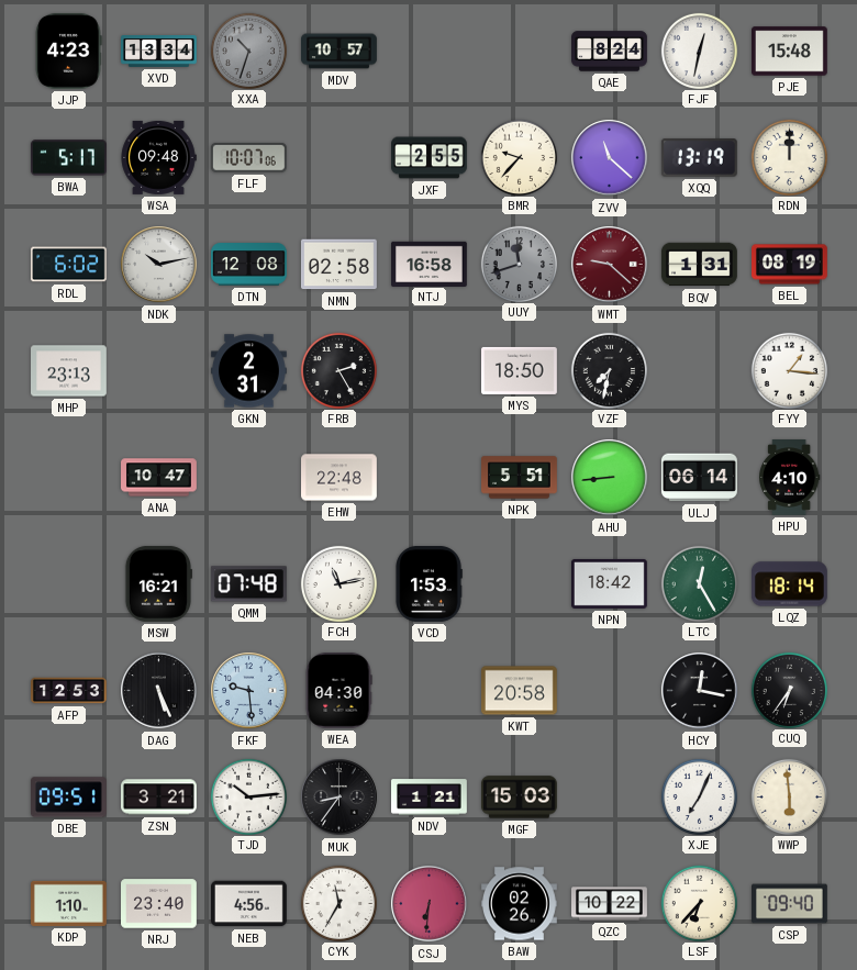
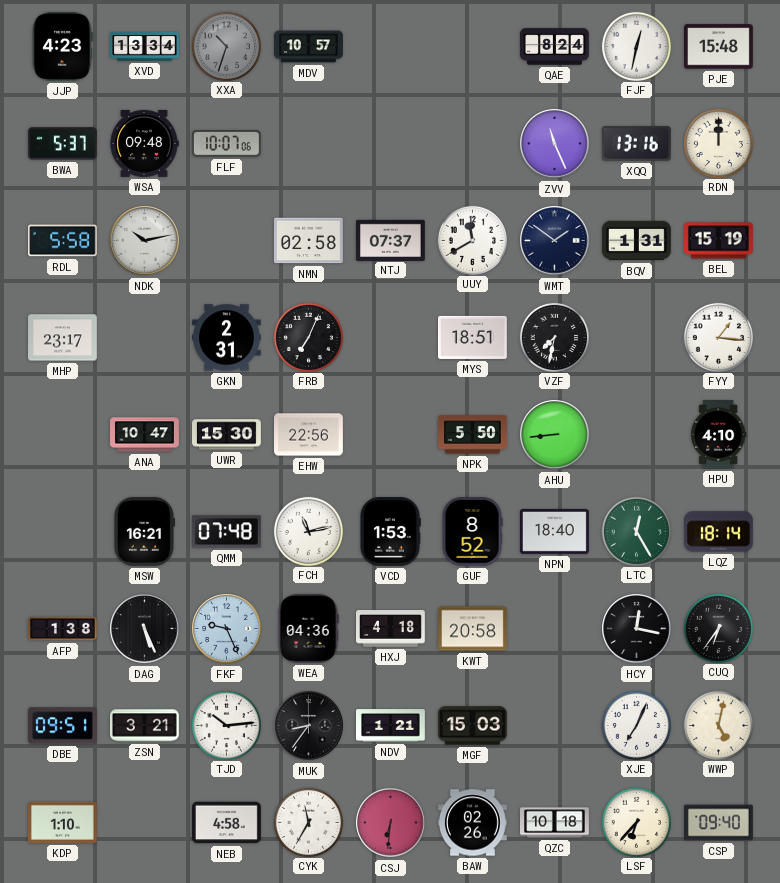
BWA: 5:17 -> 5:37
JXF: 2:55 -> none
BMR: 9:37 -> none
ZVV: 11:22 -> 11:26
XQQ: 13:19 -> 13:16
RDL: 6:02 -> 5:58
DTN: 12:08 -> none
NTJ: 16:58 -> 07:37
UUY: 11:42 -> 11:40
UUY dial: grey -> white
WMT: 9:22 -> 1:51
WMT dial: burgundy -> navy
BEL: 08:19 -> 15:19
MHP: 23:13 -> 23:17
FRB: 2:25 -> 7:04
MYS: 18:50 -> 18:51
UWR: none -> 15:30
EHW: 22:48 -> 22:56
NPK: 5:51 -> 5:50
ULJ: 06:14 -> none
GUF: none -> 8:52
NPN: 18:42 -> 18:40
AFP: 12:53 -> 1:38
FKF: 9:29 -> 9:26
WEA: 04:30 -> 04:36
HXJ: none -> 4:18
WWP: 5:59 -> 5:02
NRJ: 23:40 -> none
NEB: 4:56 -> 4:58
QZC: 10:22 -> 10:18
